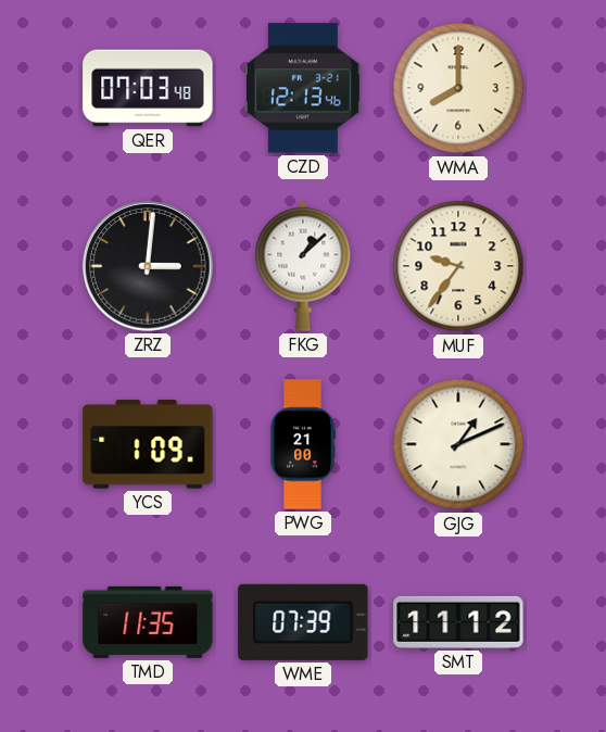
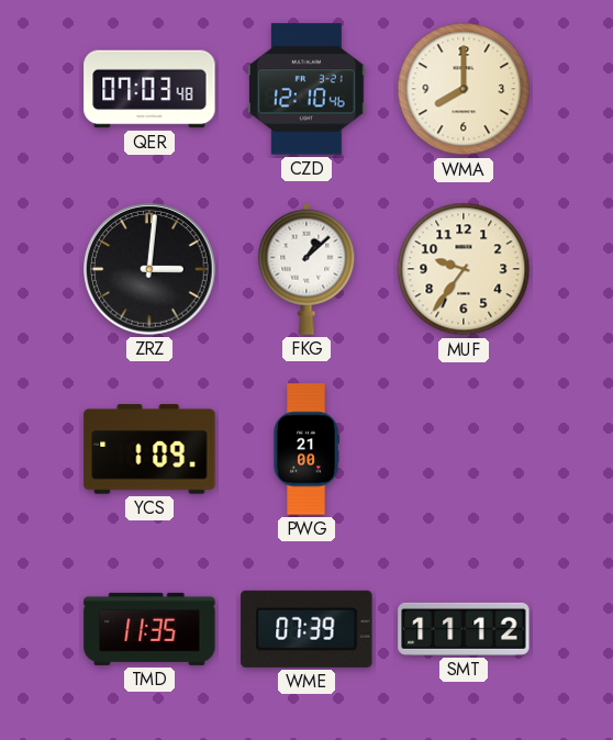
CZD: 12:13 -> 12:10
GJG: 1:11 -> none
